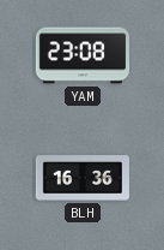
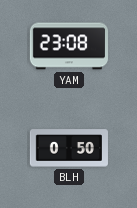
BLH: 16:36 -> 0:50
